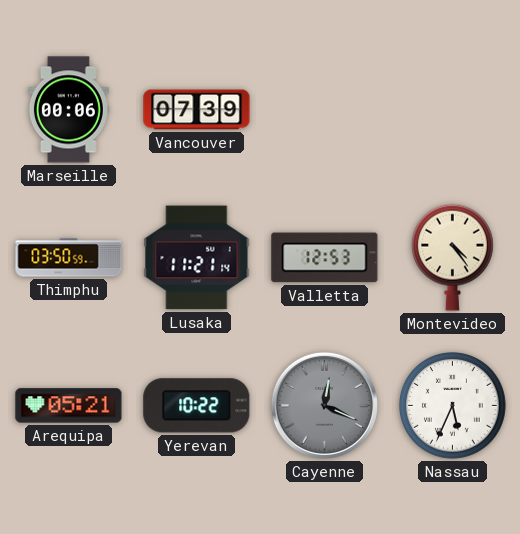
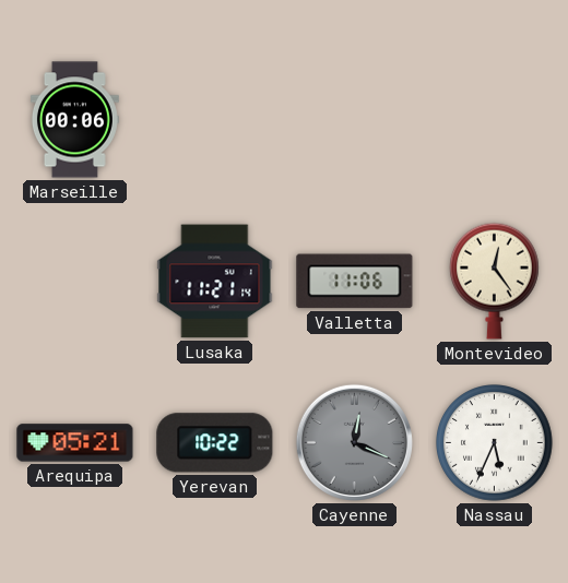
Vancouver: 07:39 -> none
Thimphu: 03:50 -> none
Valletta: 12:53 -> 11:06
Montevideo: 4:24 -> 12:24
